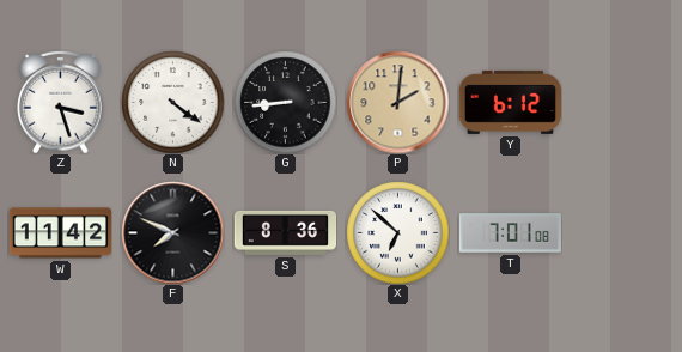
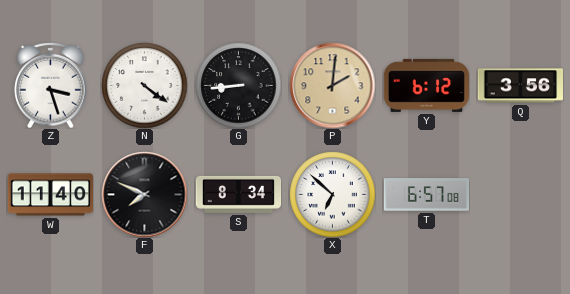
Q: none -> 3:56
W: 11:42 -> 11:40
S: 8:36 -> 8:34
T: 7:01 -> 6:57
